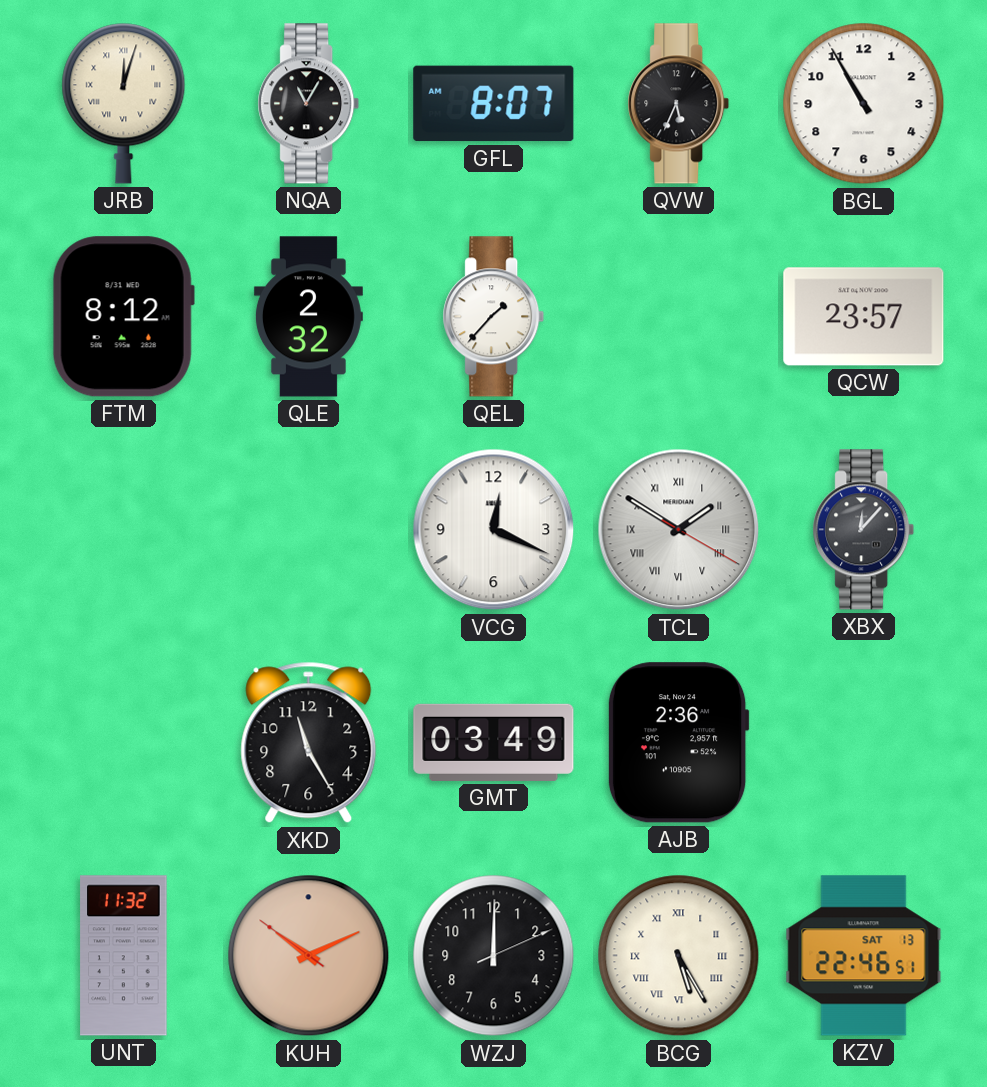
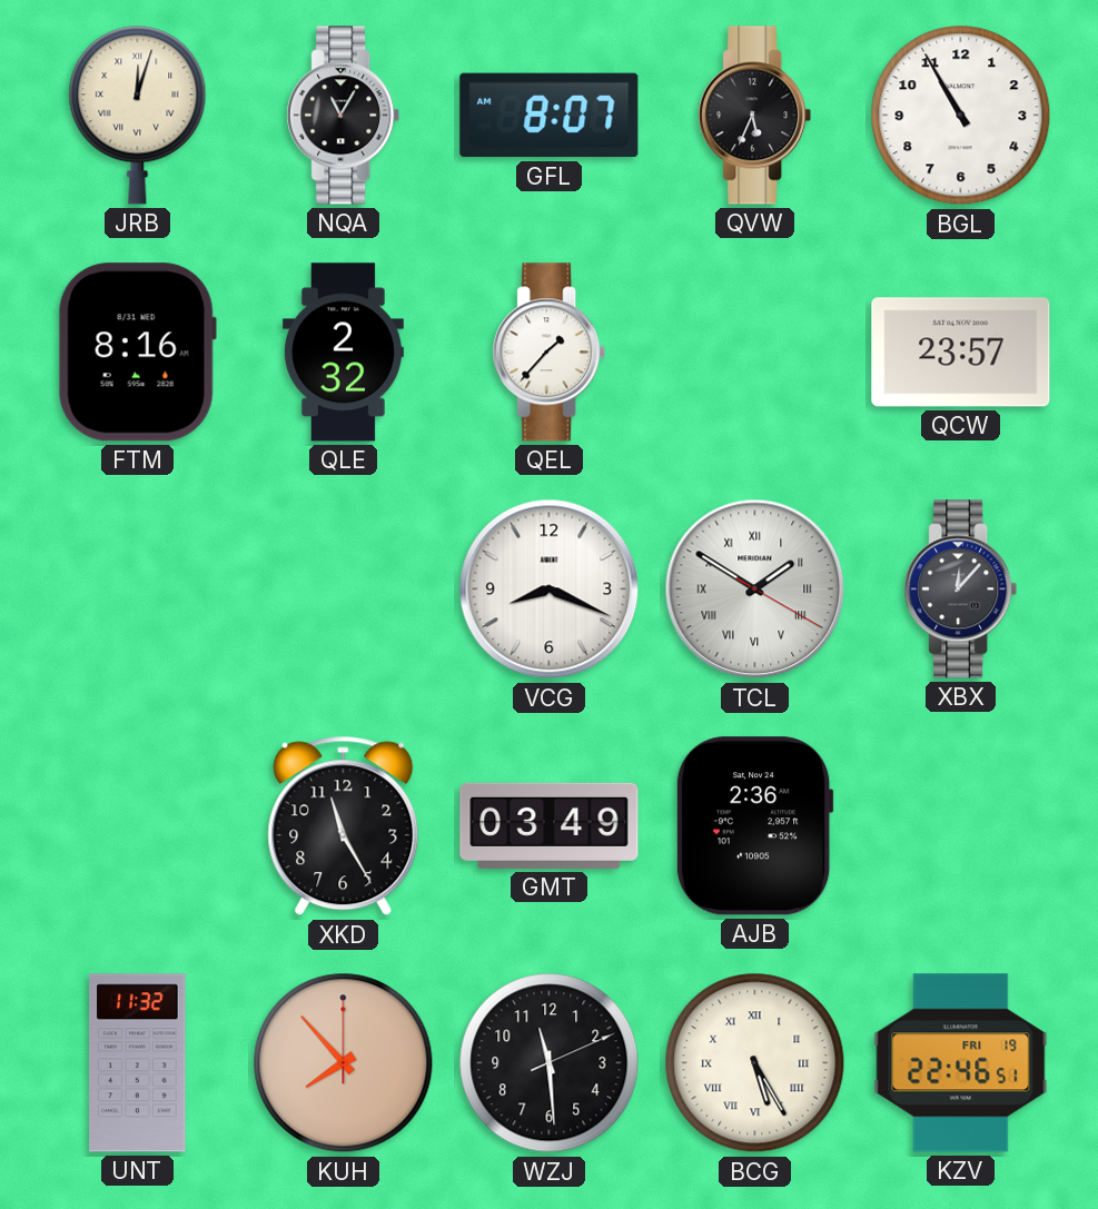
FTM: 8:12 -> 8:16
VCG: 12:19 -> 8:19
KUH: 10:10 -> 7:53
WZJ: 12:00 -> 11:29
KZV date: SAT 13 -> FRI 19
